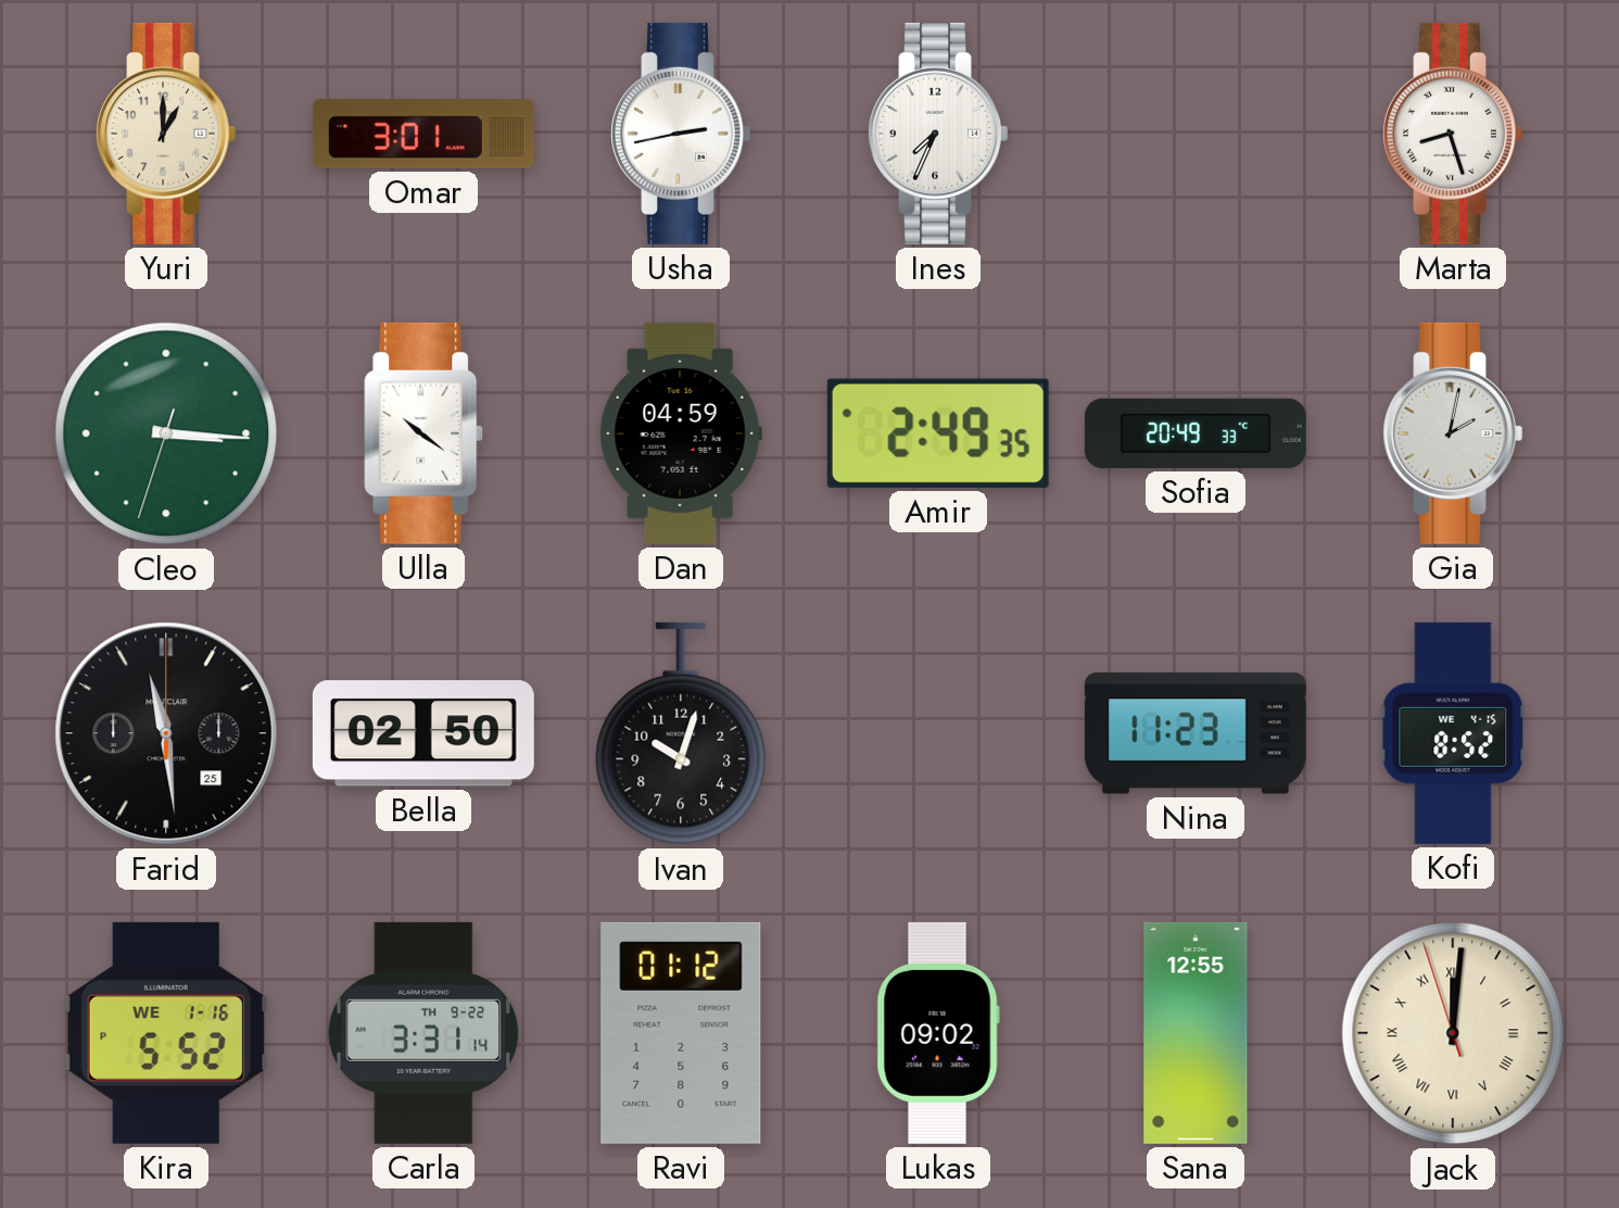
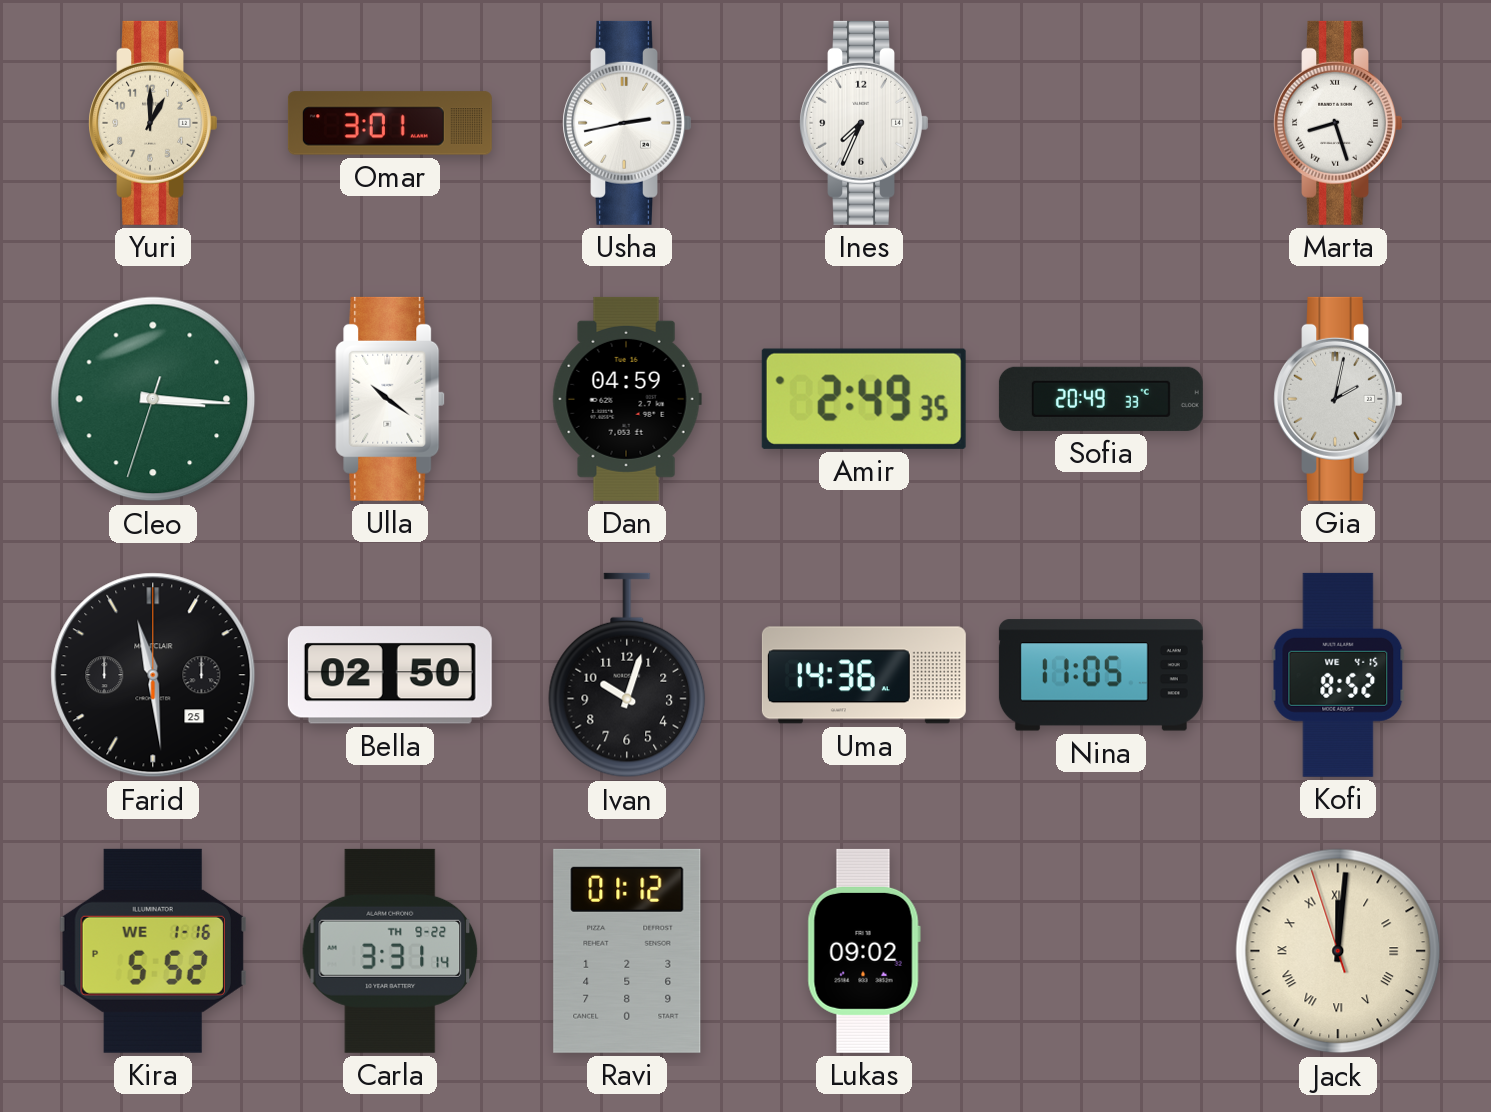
Uma: none -> 14:36
Nina: 11:23 -> 11:05
Sana: 12:55 -> none
